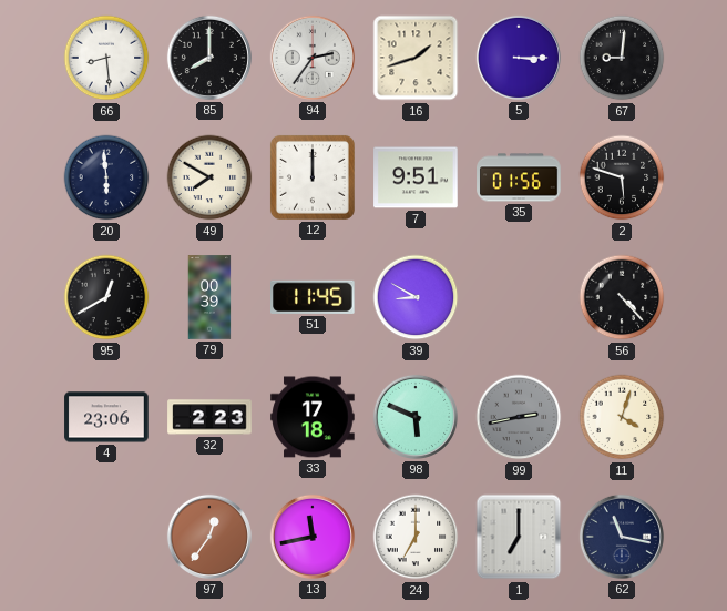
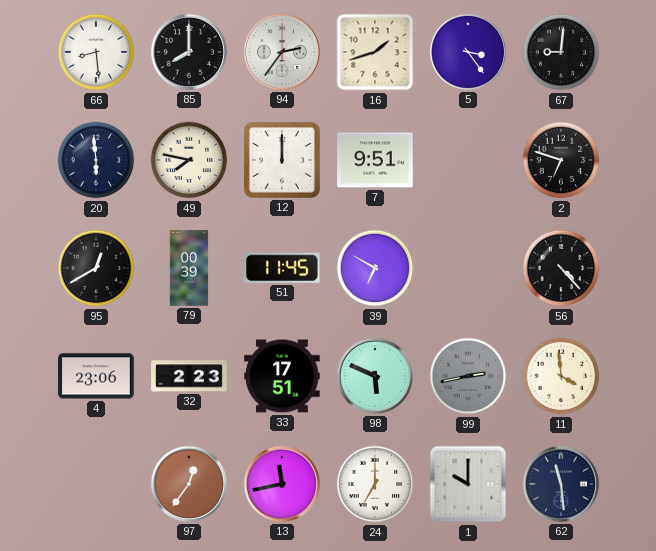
5: 3:15 -> 3:24
49: 7:50 -> 7:47
35: 01:56 -> none
2: 5:48 -> 6:48
39: 8:50 -> 6:50
33: 17:18 -> 17:51
11: 4:03 -> 3:59
1: 7:00 -> 10:00
62: 11:17 -> 11:29
